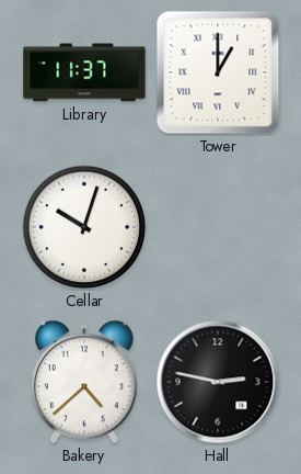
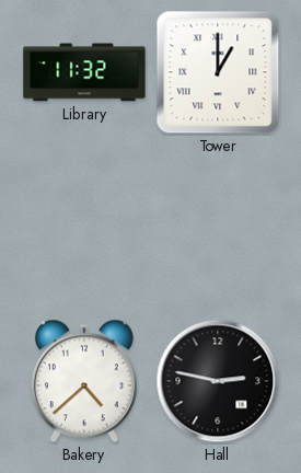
Library: 11:37 -> 11:32
Cellar: 10:03 -> none
